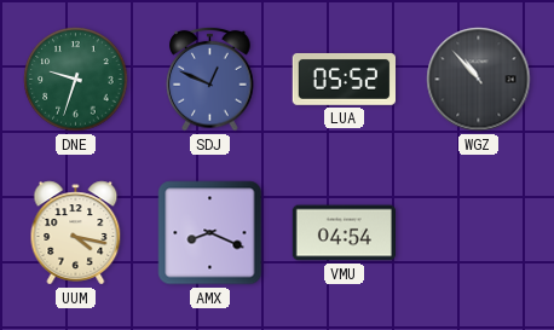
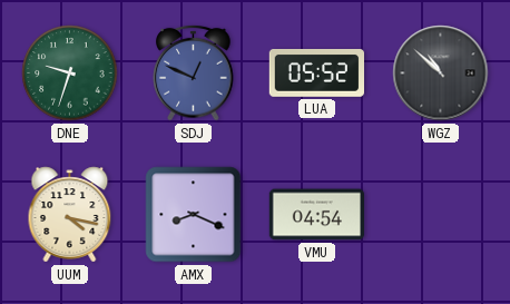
WGZ: 10:53 -> 10:52
